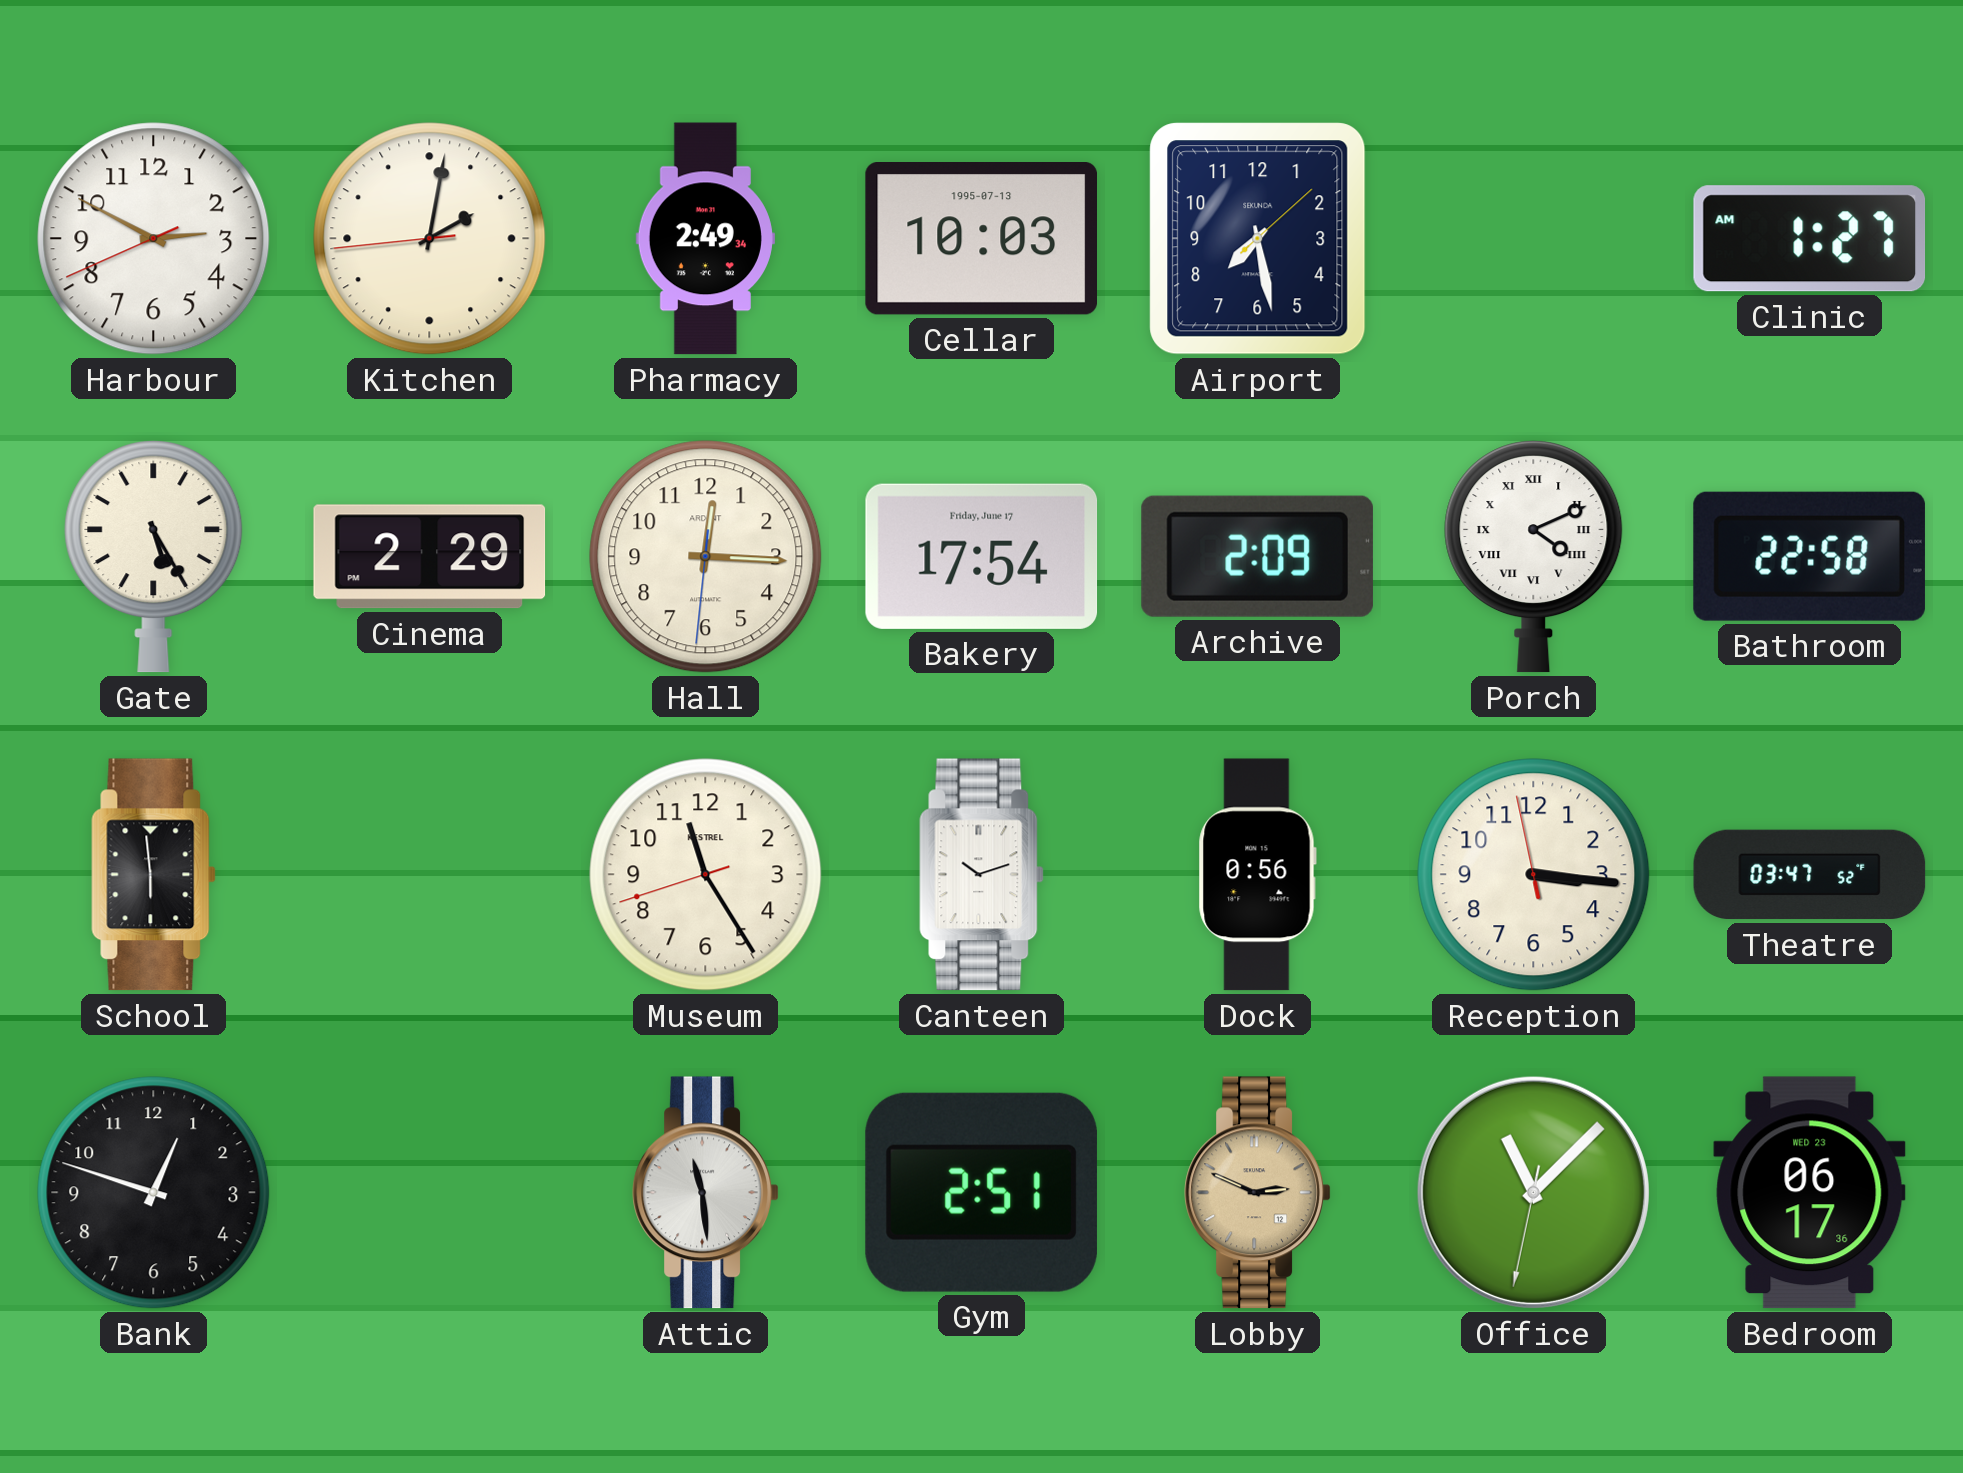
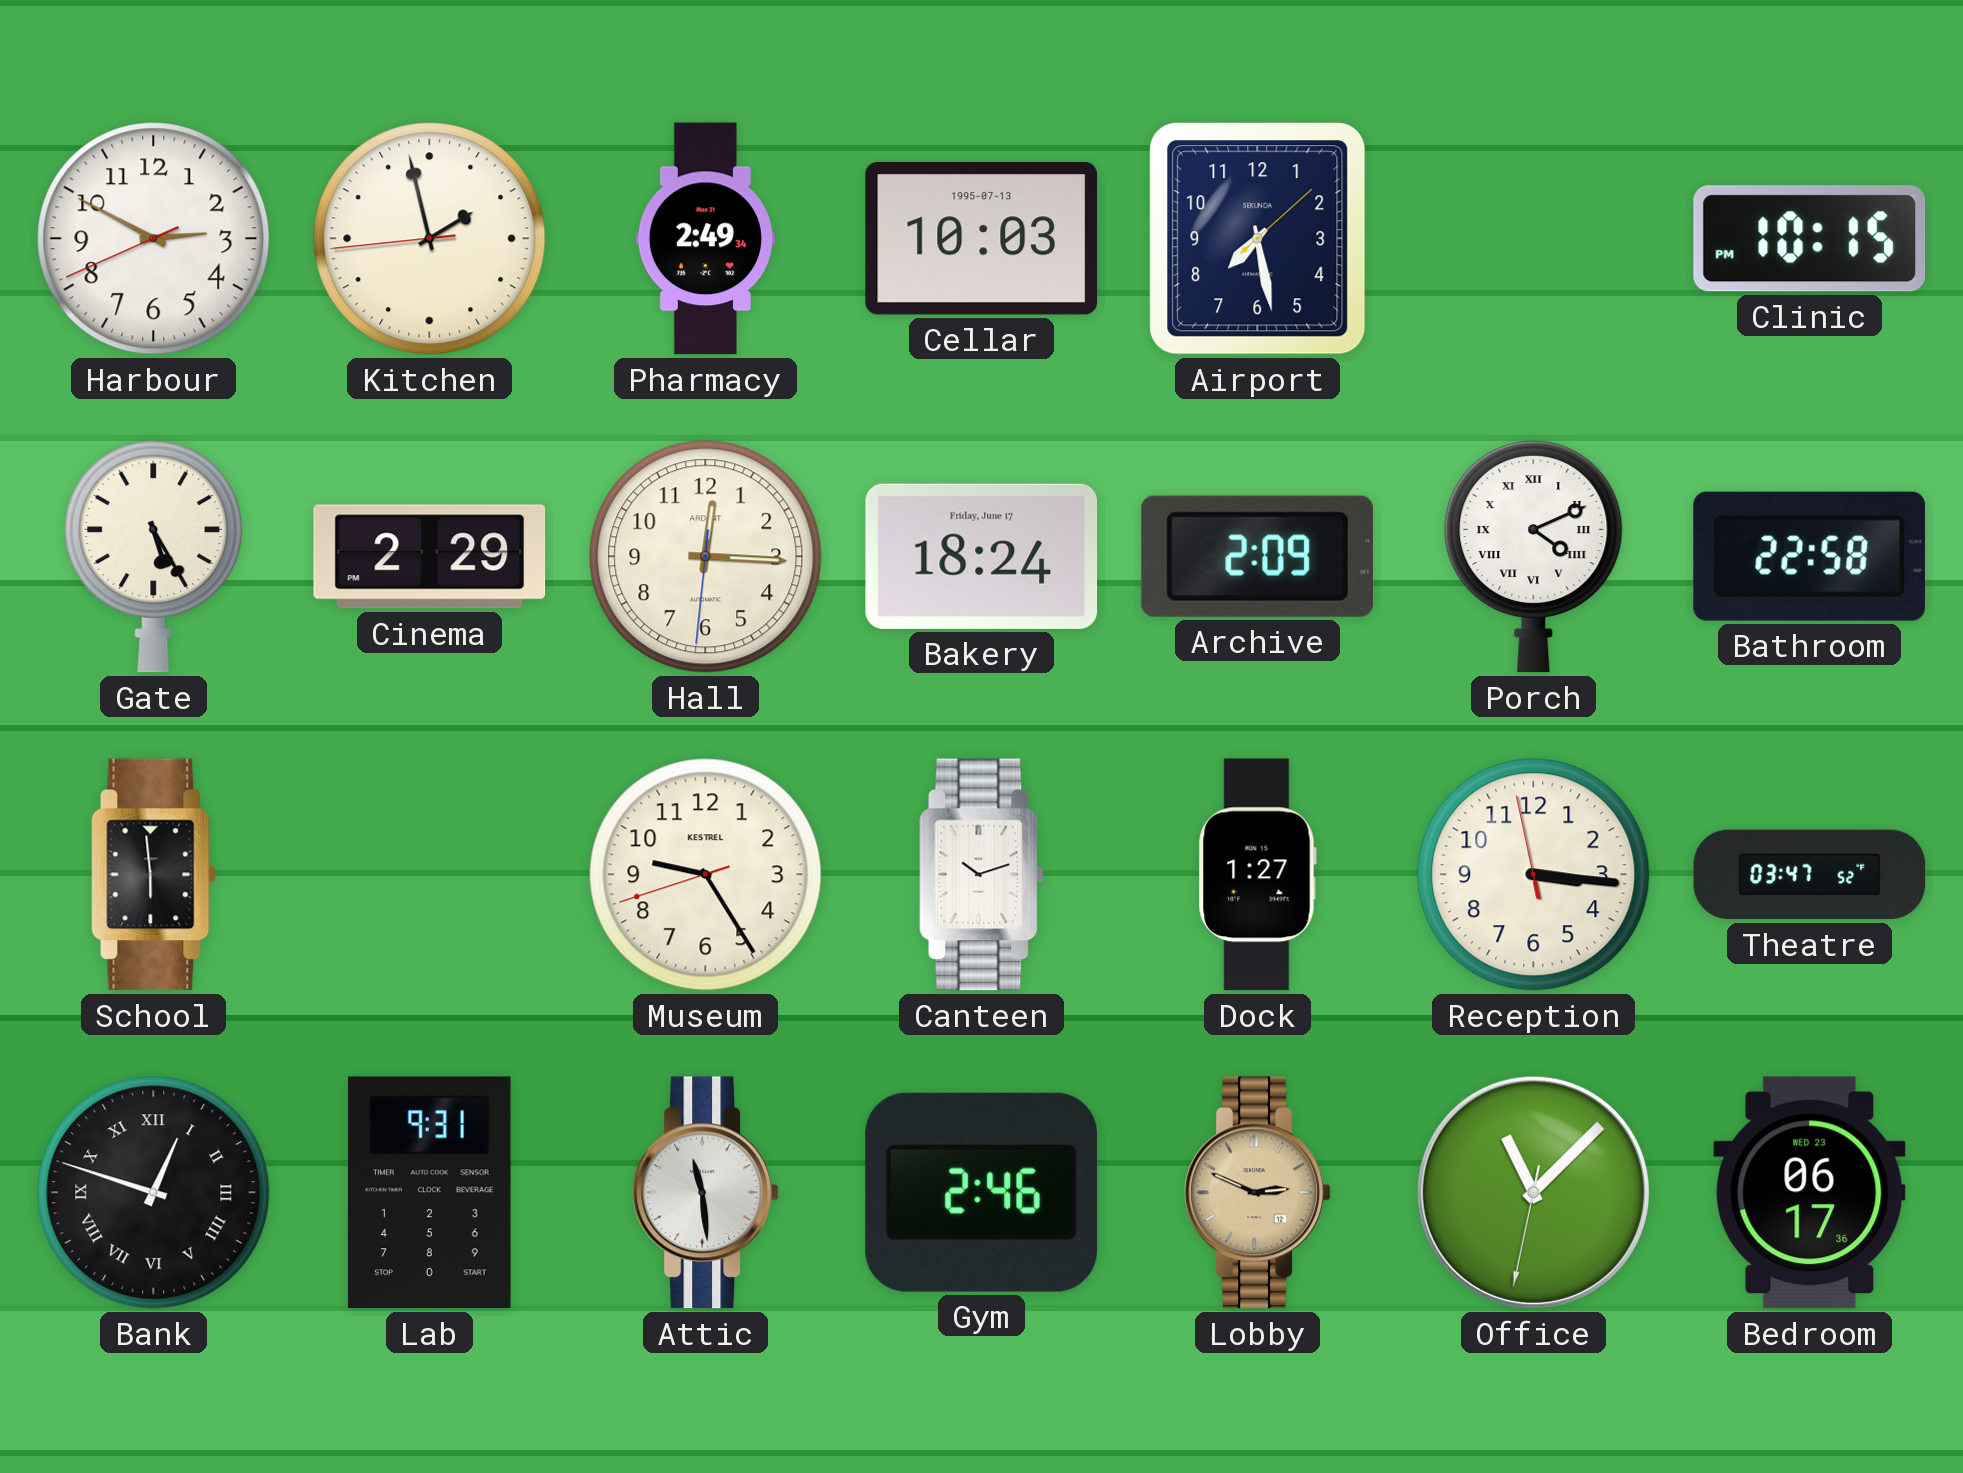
Kitchen: 2:01 -> 1:57
Clinic: 1:27 -> 10:15
Bakery: 17:54 -> 18:24
Museum: 11:24 -> 9:24
Dock: 0:56 -> 1:27
Bank numerals: Arabic -> Roman
Lab: none -> 9:31
Gym: 2:51 -> 2:46
